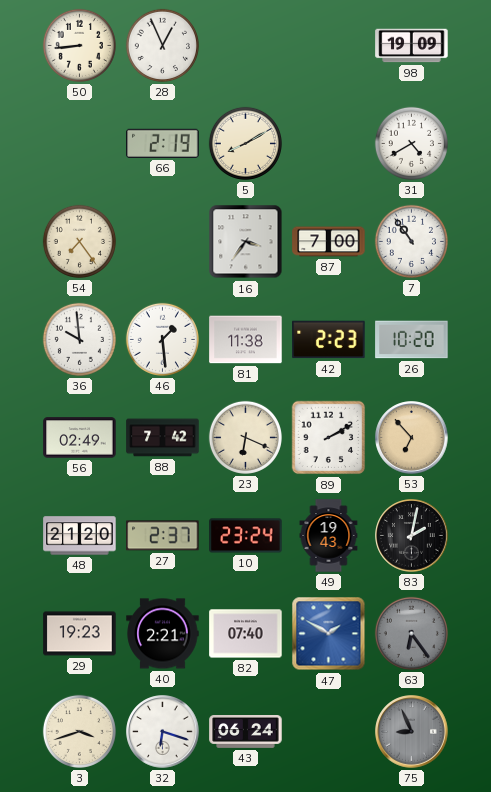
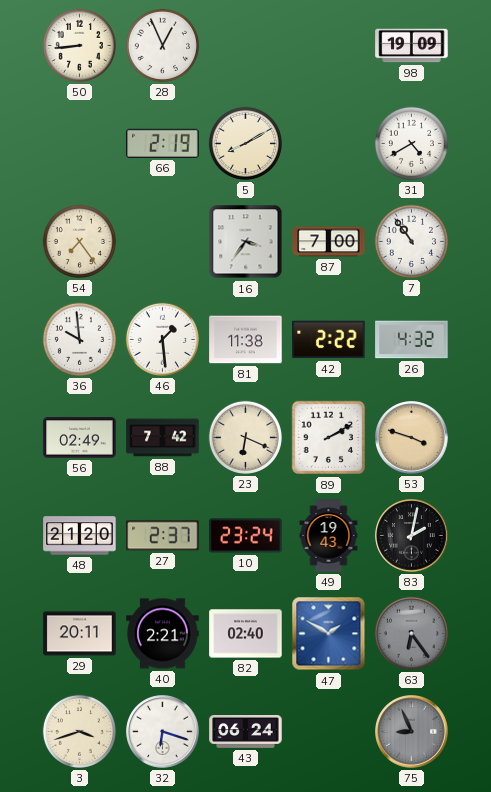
42: 2:23 -> 2:22
26: 10:20 -> 4:32
53: 6:53 -> 3:48
29: 19:23 -> 20:11
82: 07:40 -> 02:40
